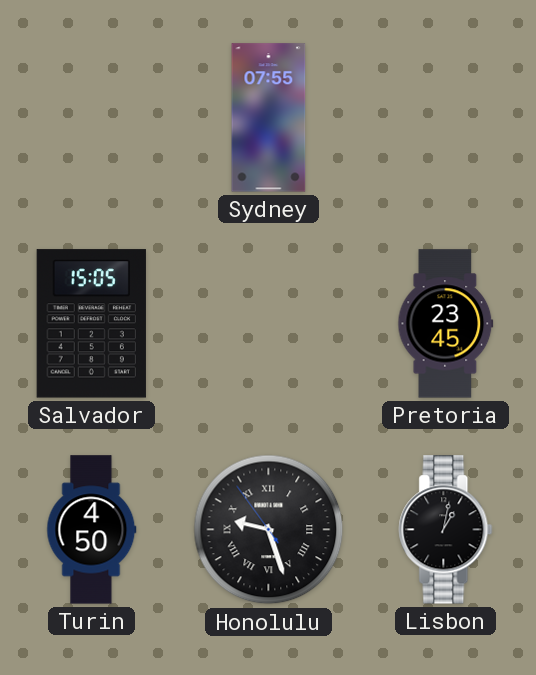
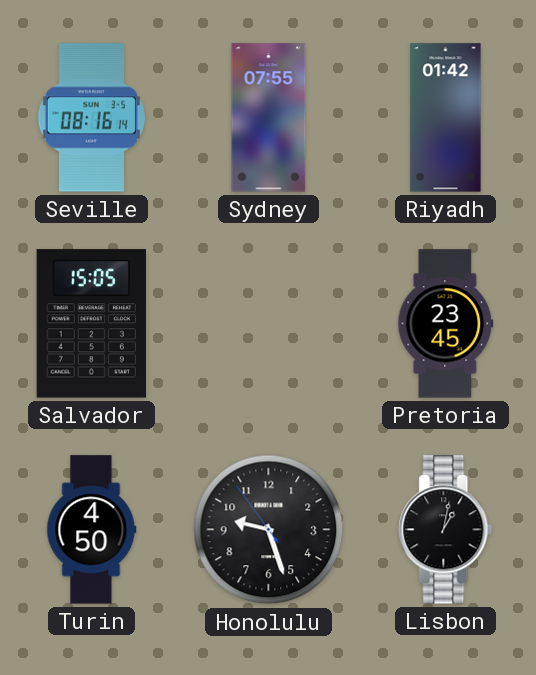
Seville: none -> 08:16
Riyadh: none -> 01:42
Honolulu numerals: Roman -> Arabic
